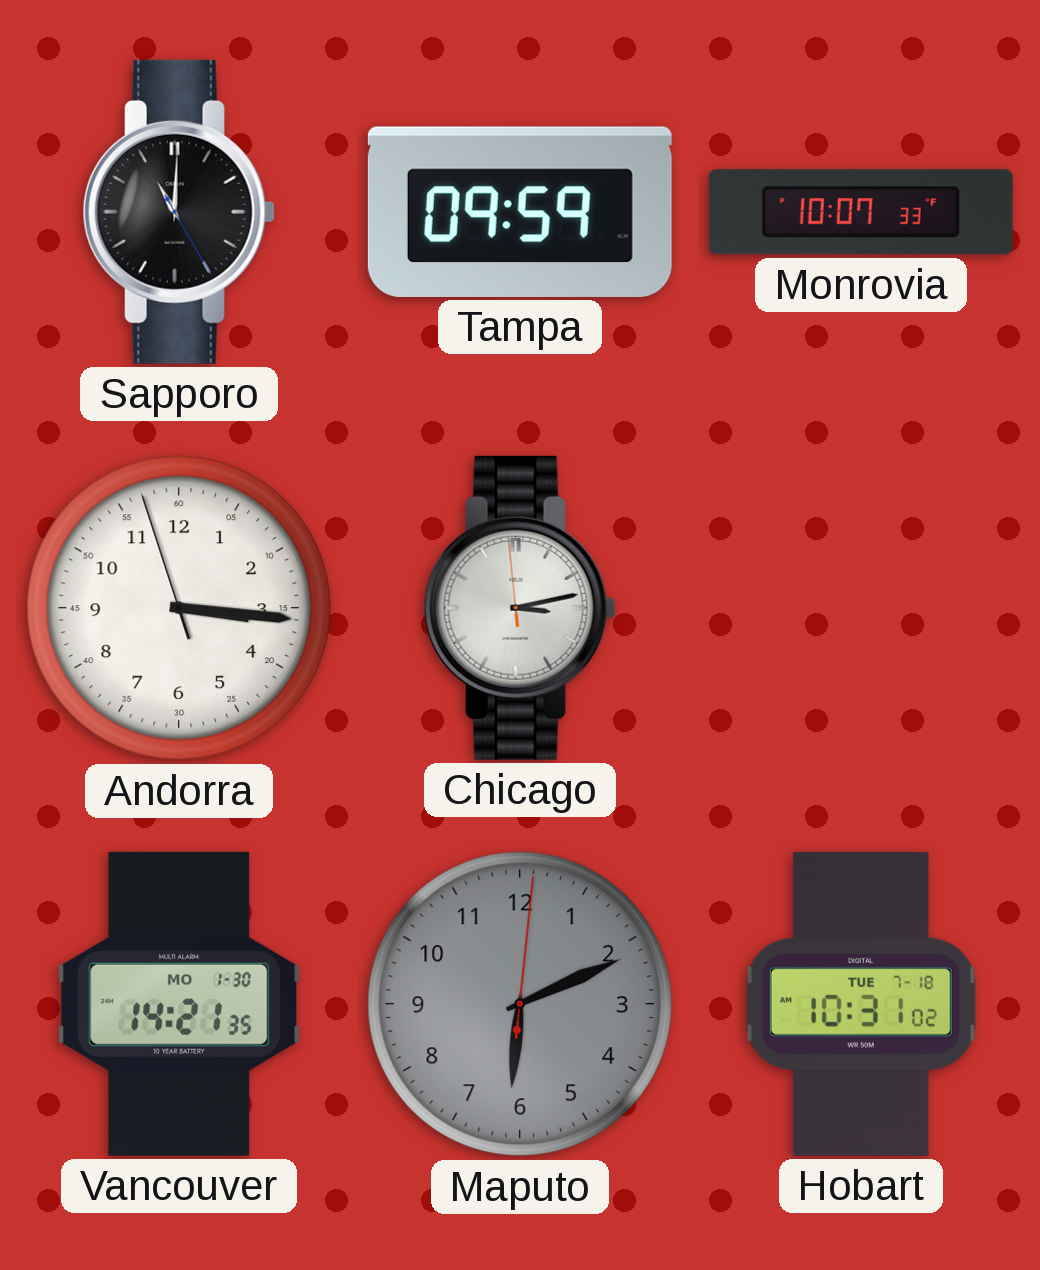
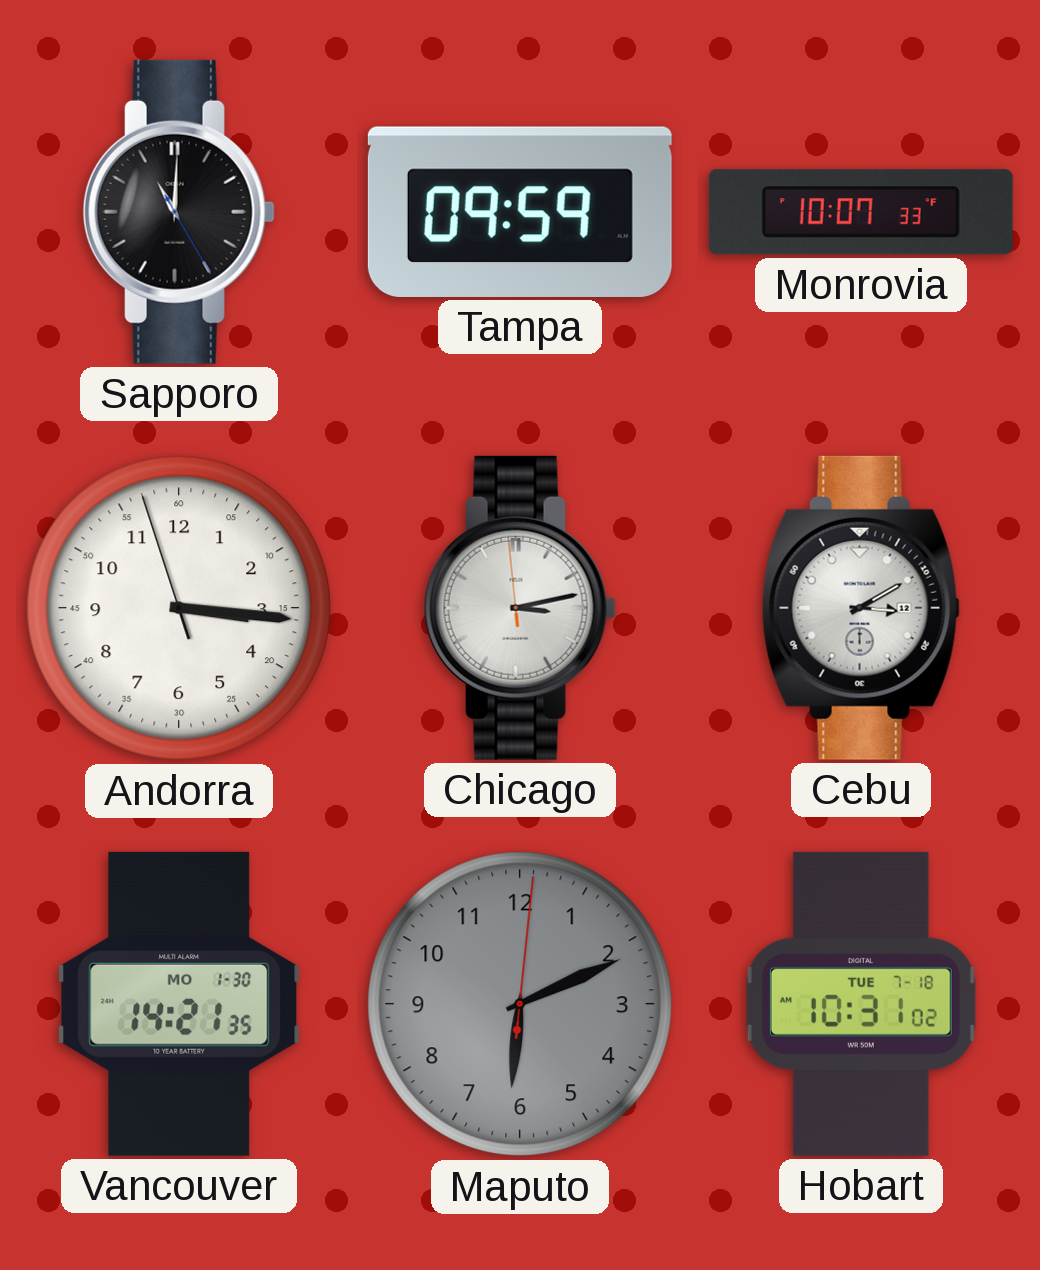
Cebu: none -> 3:10
